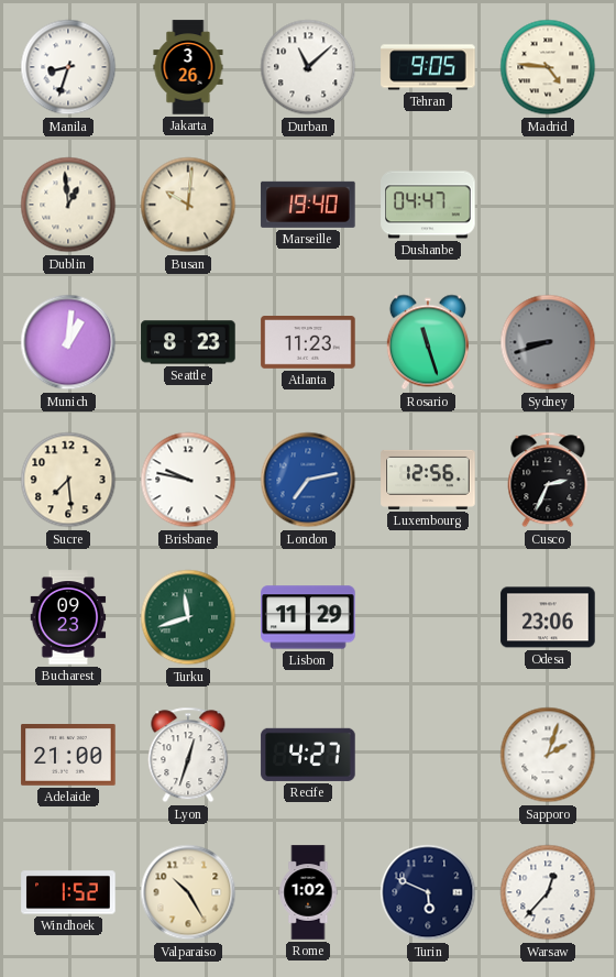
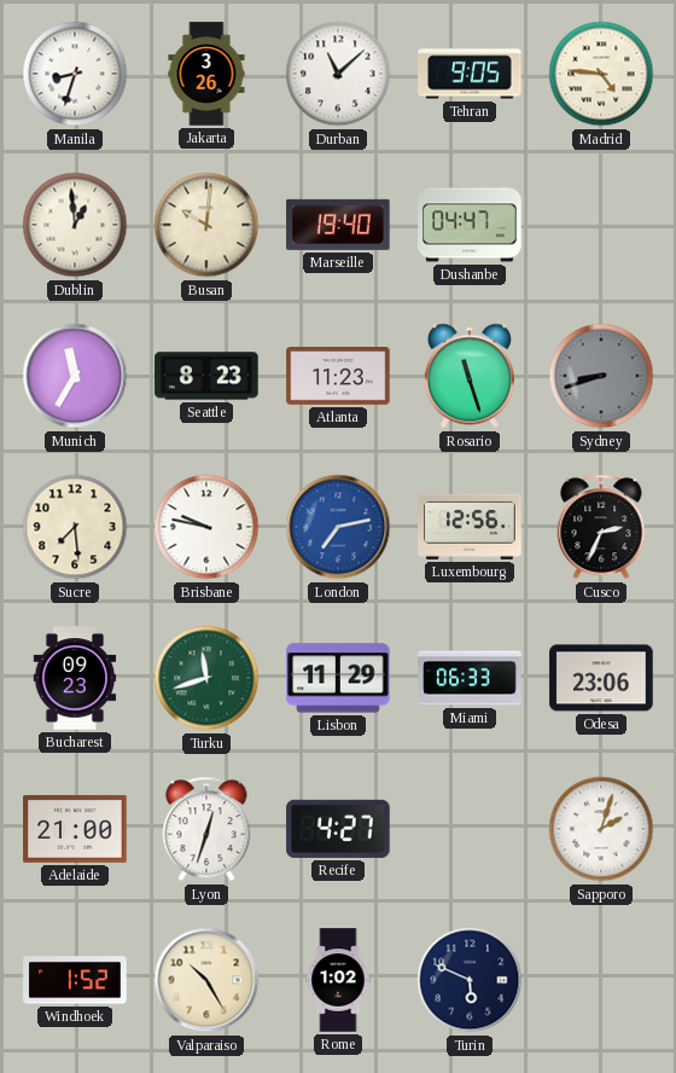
Munich: 1:01 -> 11:35
Miami: none -> 06:33
Warsaw: 12:37 -> none
